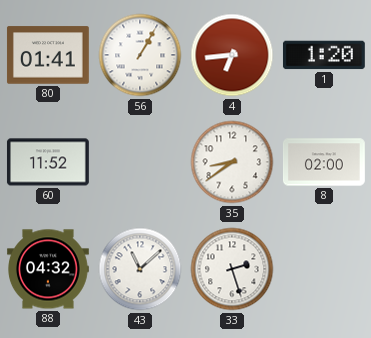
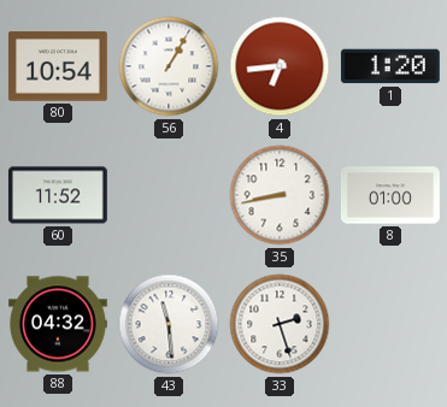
80: 01:41 -> 10:54
35: 8:39 -> 8:43
8: 02:00 -> 01:00
43: 11:08 -> 11:29
